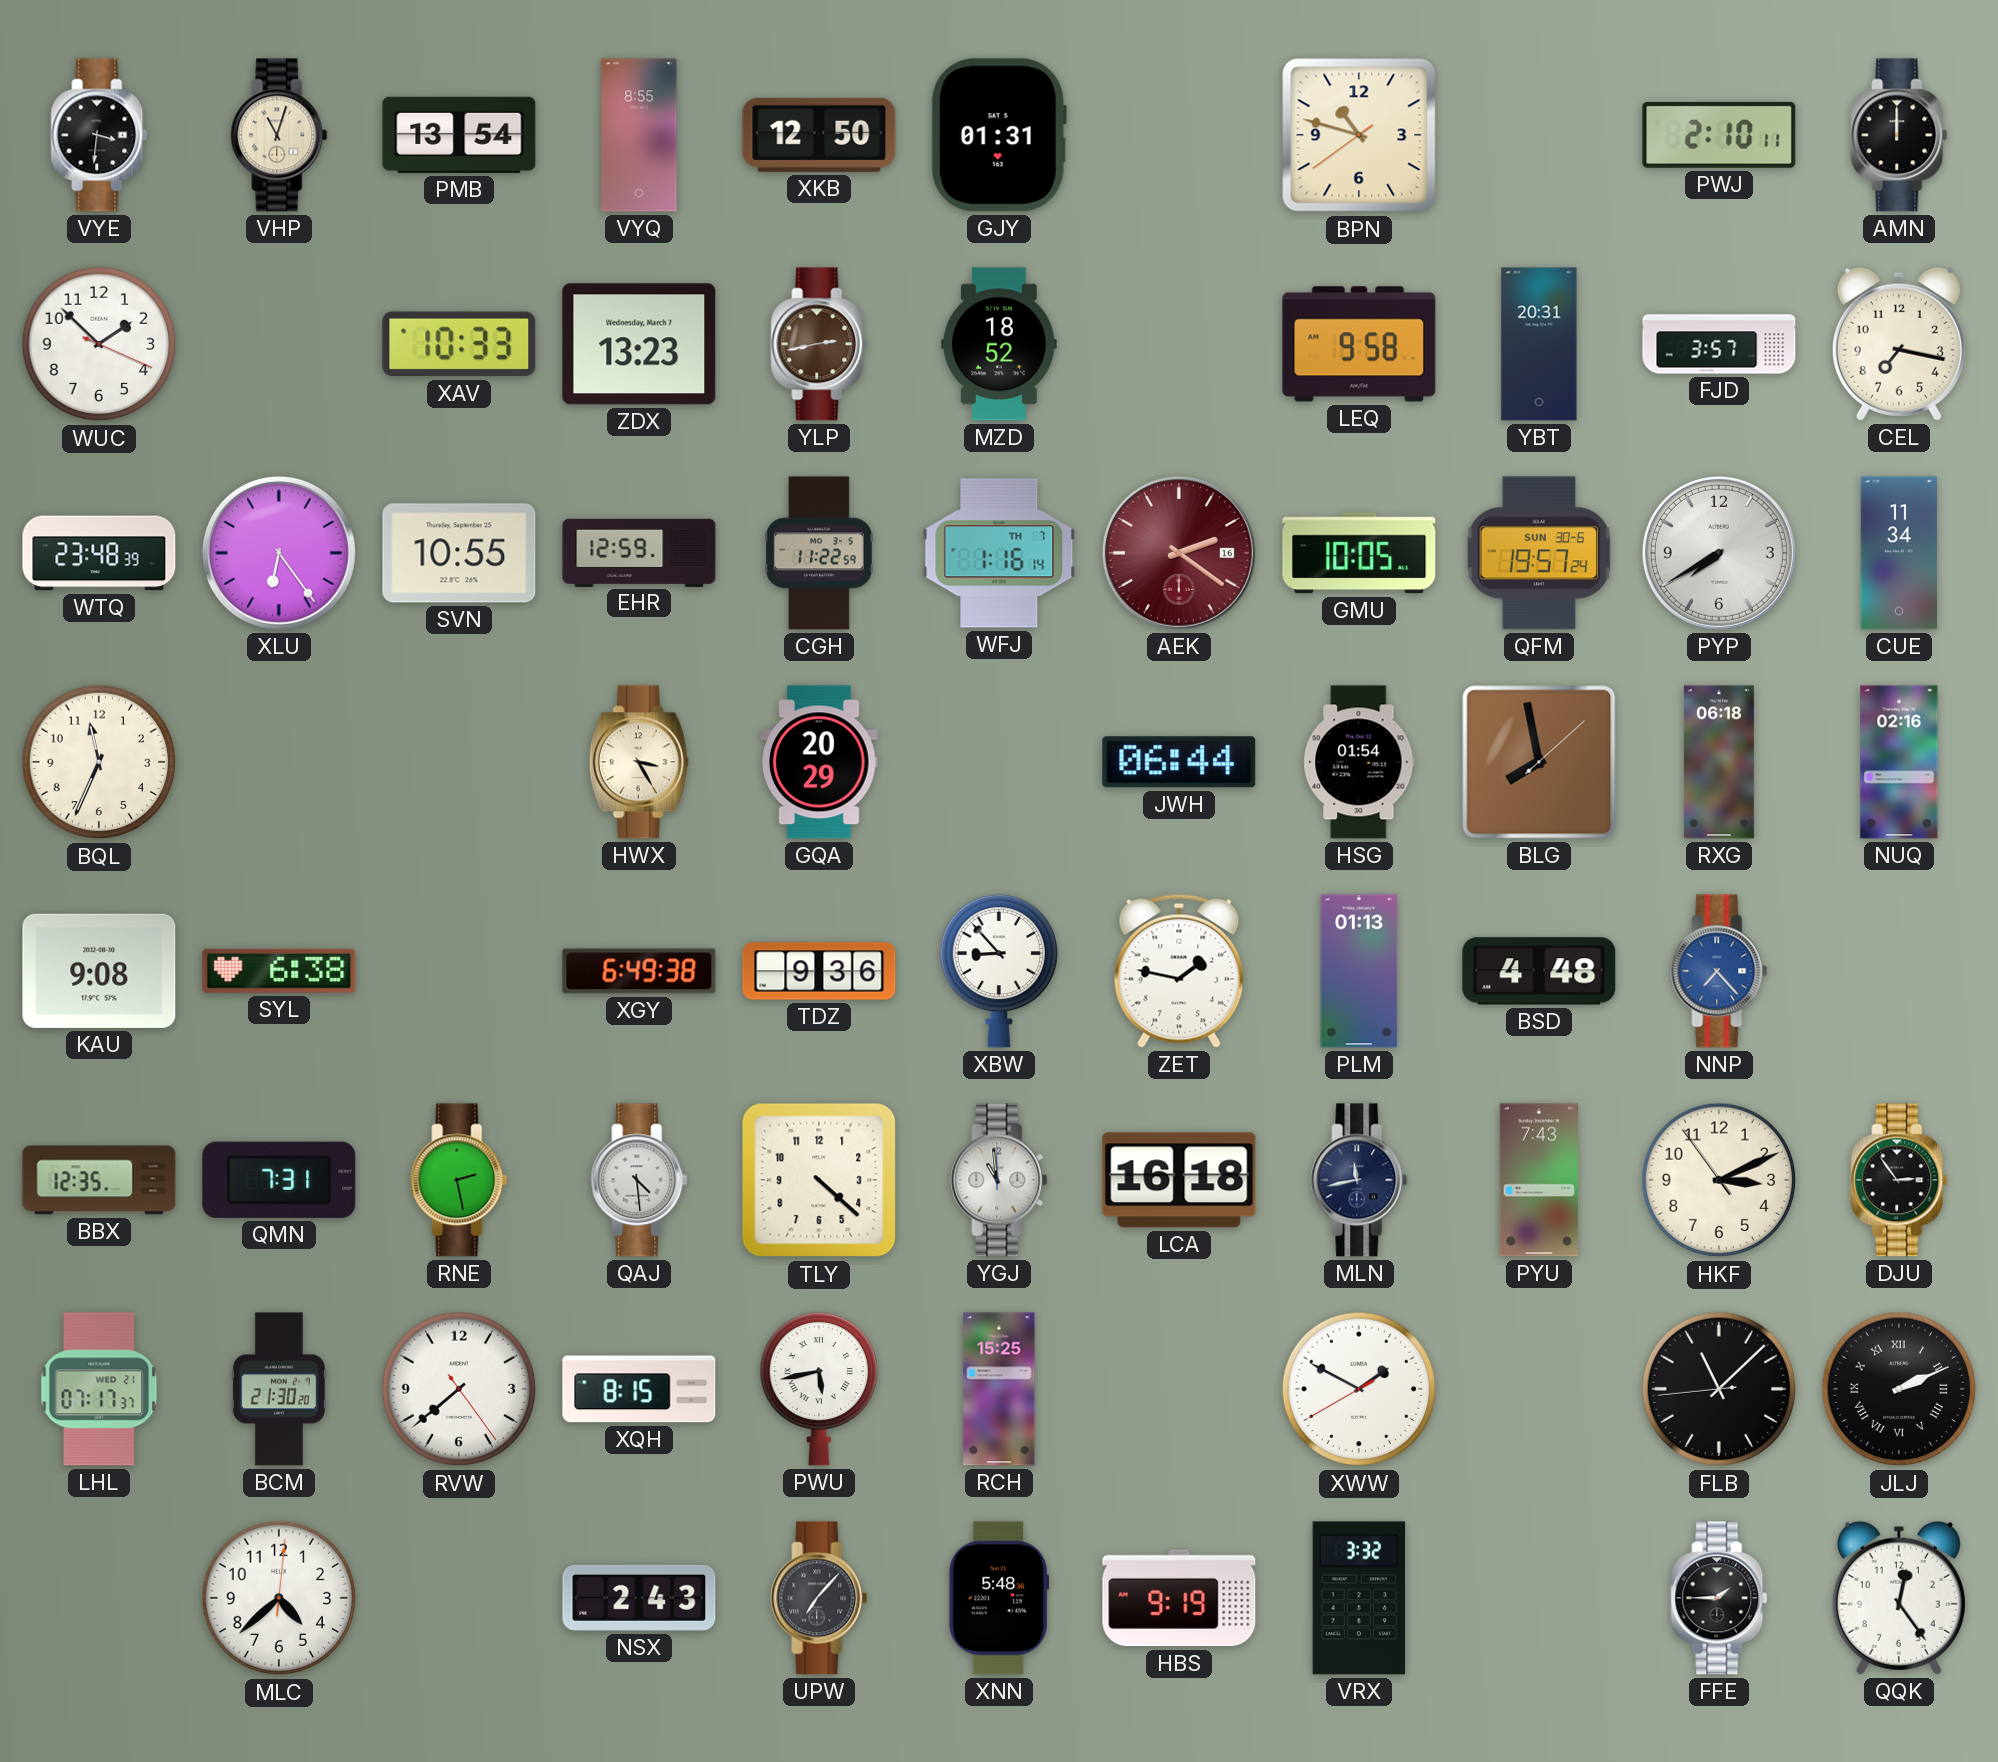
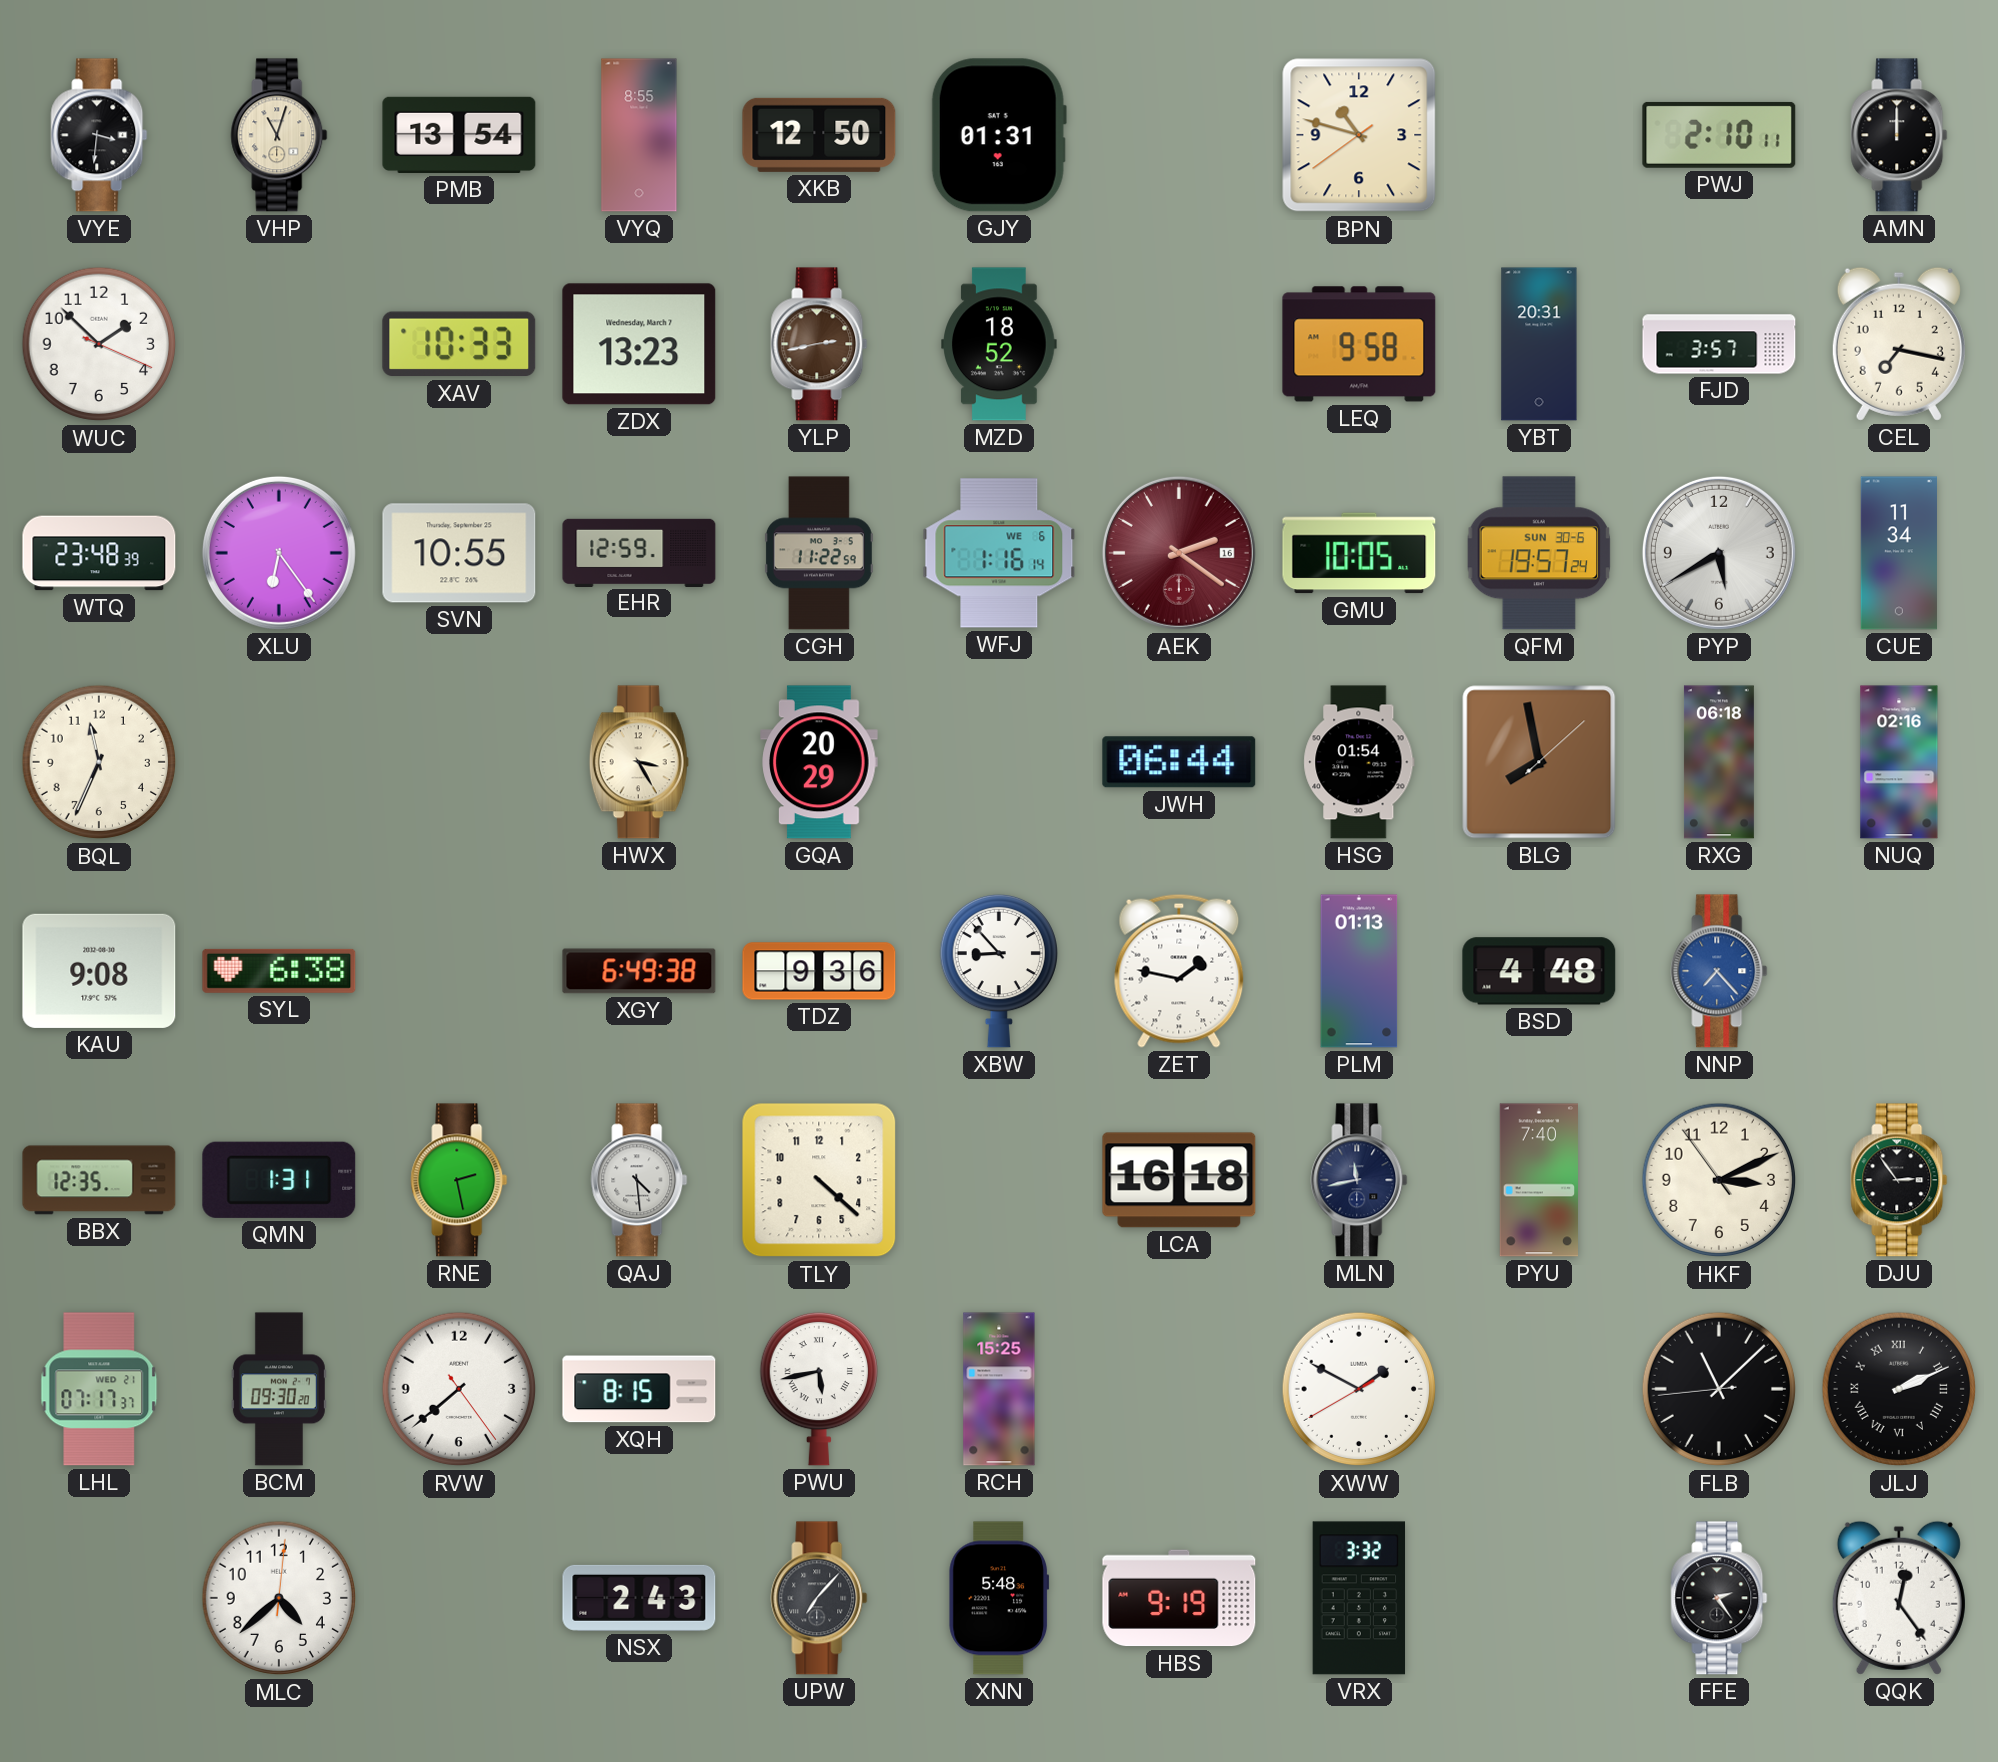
WFJ date: TH 7 -> WE 6
PYP: 7:40 -> 5:40
QMN: 7:31 -> 1:31
YGJ: 10:59 -> none
PYU: 7:43 -> 7:40
BCM: 21:30 -> 09:30
FFE: 1:45 -> 2:24
